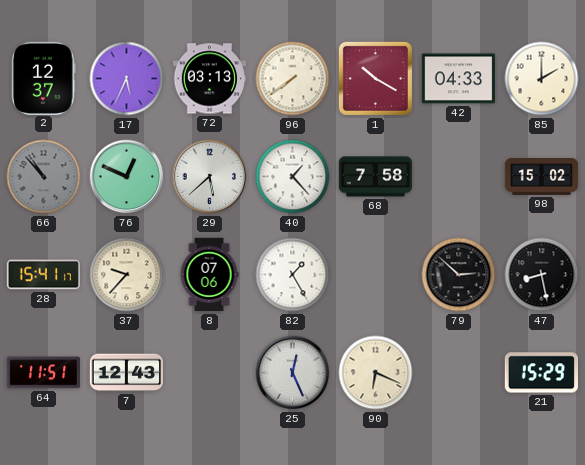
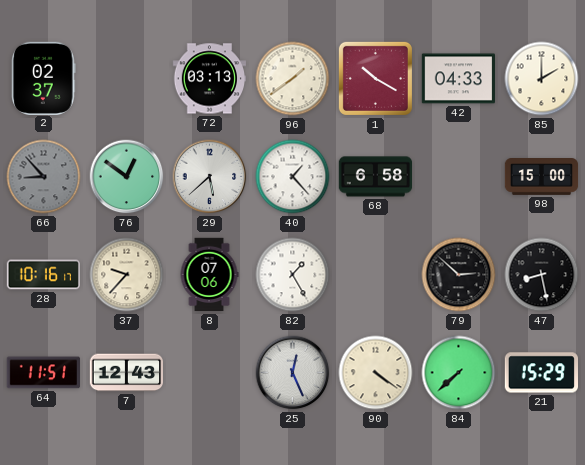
2: 12:37 -> 02:37
17: 5:34 -> none
96: 7:39 -> 1:39
66: 10:53 -> 8:53
76: 12:49 -> 12:51
68: 7:58 -> 6:58
98: 15:02 -> 15:00
28: 15:41 -> 10:16
90: 6:19 -> 4:21
84: none -> 7:38
